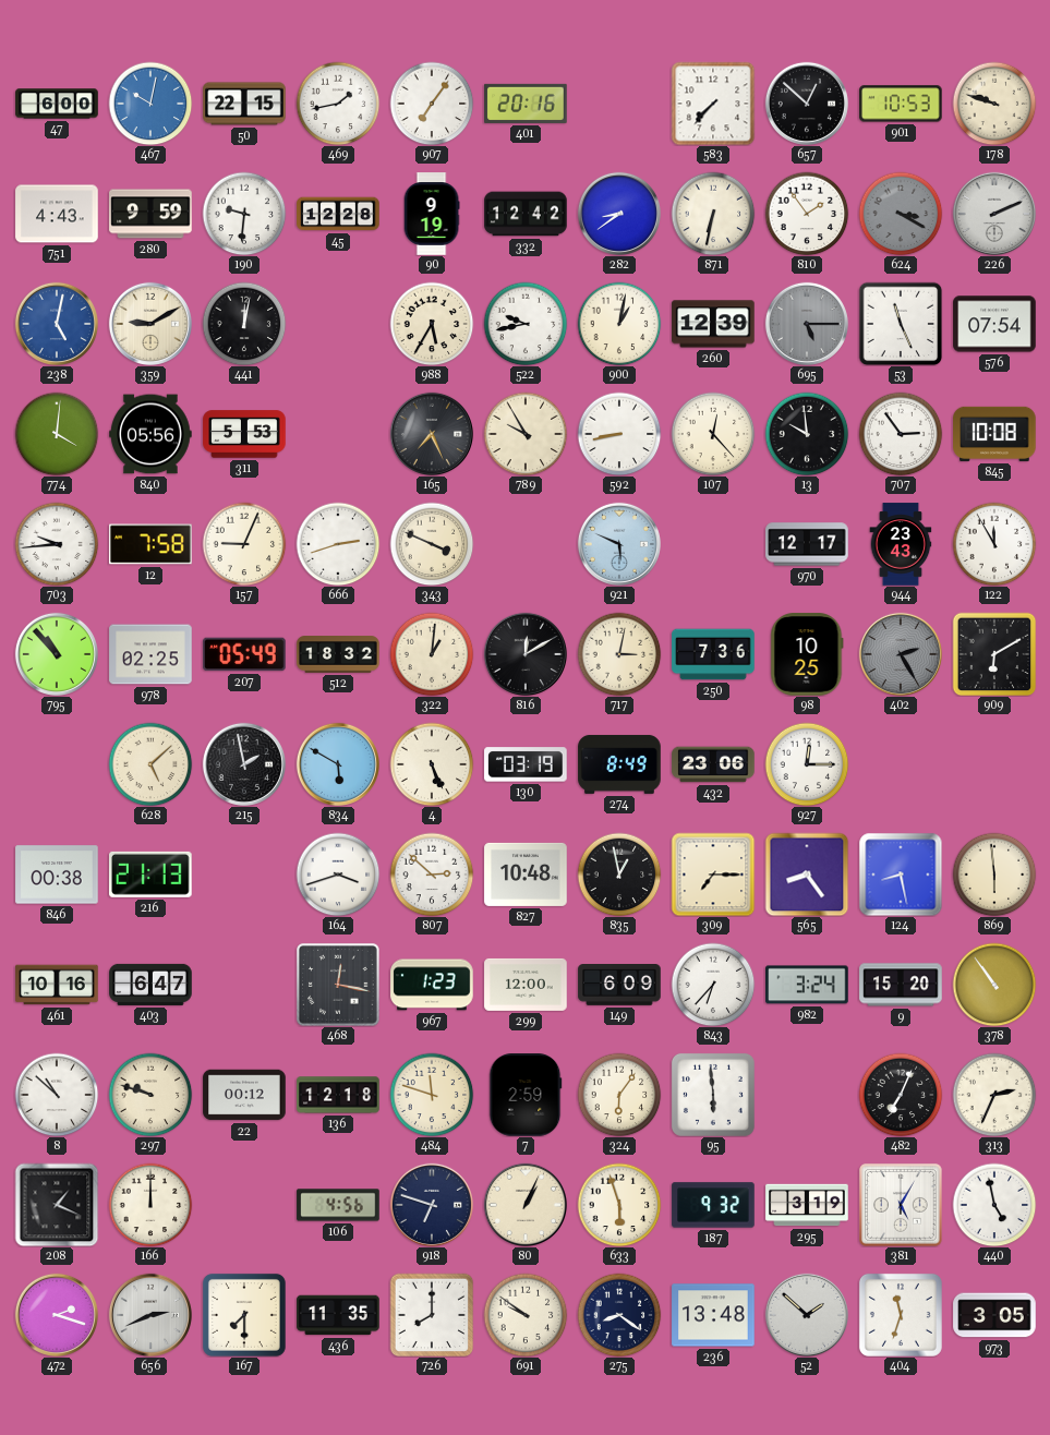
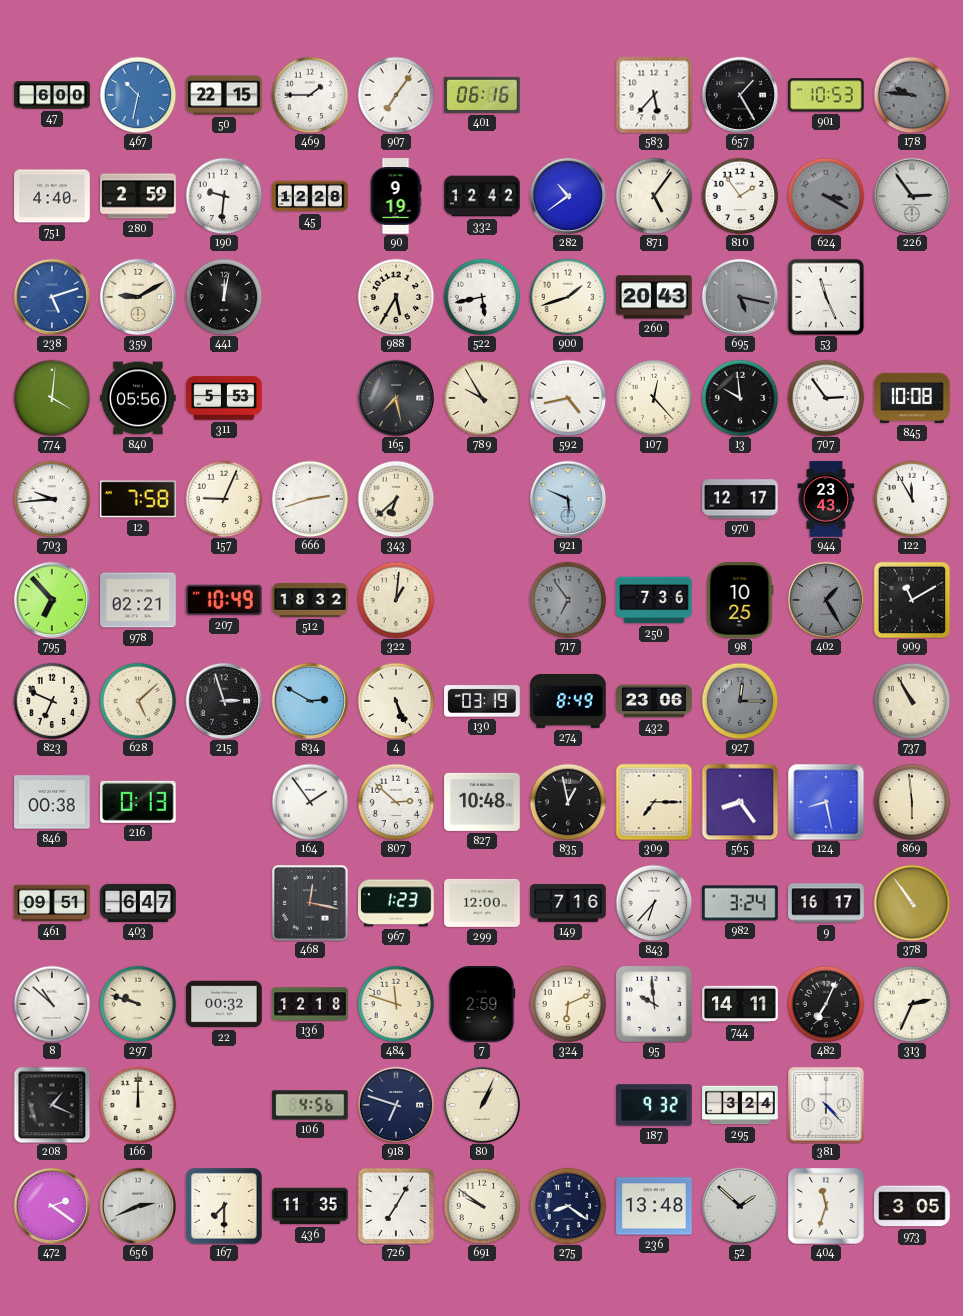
467: 10:02 -> 10:32
469: 1:43 -> 1:45
401: 20:16 -> 06:16
583: 7:37 -> 5:37
657: 12:52 -> 1:25
178: 9:48 -> 9:46
178 dial: cream -> grey
751: 4:43 -> 4:40
280: 9:59 -> 2:59
282: 8:39 -> 10:39
871: 6:32 -> 5:06
226: 2:11 -> 2:54
238: 5:02 -> 5:12
522: 9:43 -> 5:43
900: 1:02 -> 1:42
260: 12:39 -> 20:43
695: 5:15 -> 5:17
576: 07:54 -> none
165: 7:26 -> 7:28
592: 8:43 -> 4:43
343: 3:49 -> 6:38
795: 10:53 -> 6:53
978: 02:25 -> 02:21
207: 05:49 -> 10:49
816: 12:10 -> none
717: 3:02 -> 6:54
717 dial: cream -> grey
402: 2:25 -> 1:25
909: 6:10 -> 11:10
823: none -> 6:49
215: 1:58 -> 2:57
834: 5:50 -> 2:50
927 dial: white -> grey
737: none -> 10:55
216: 21:13 -> 0:13
164: 3:42 -> 1:54
461: 10:16 -> 09:51
149: 6:09 -> 7:16
9: 15:20 -> 16:17
22: 00:12 -> 00:32
324: 6:06 -> 6:11
95: 5:59 -> 9:59
744: none -> 14:11
633: 5:57 -> none
295: 3:19 -> 3:24
381: 5:05 -> 4:23
440: 4:58 -> none
472: 2:18 -> 2:21
726: 8:00 -> 7:05
